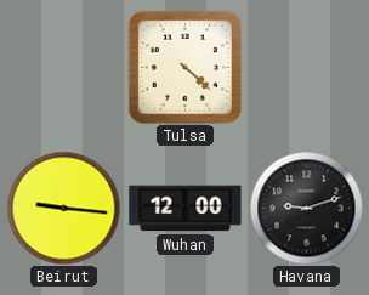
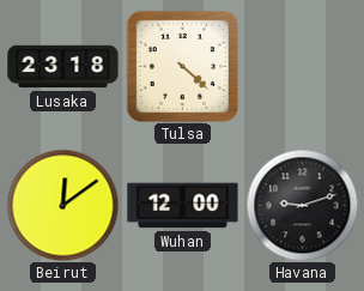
Lusaka: none -> 23:18
Beirut: 9:16 -> 12:09
